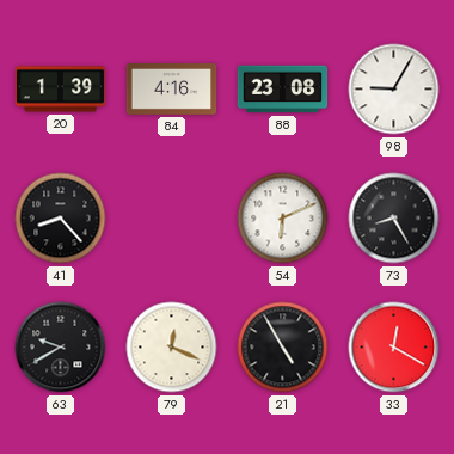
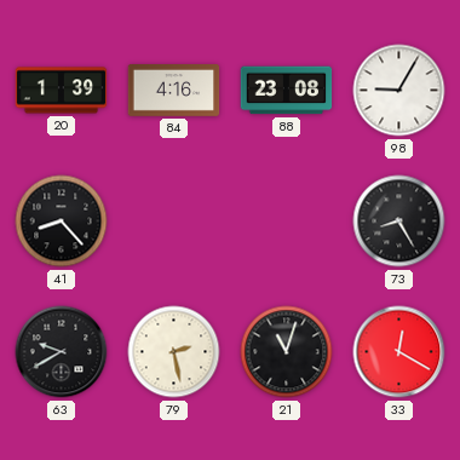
54: 6:11 -> none
79: 12:19 -> 2:28
21: 4:55 -> 11:03
